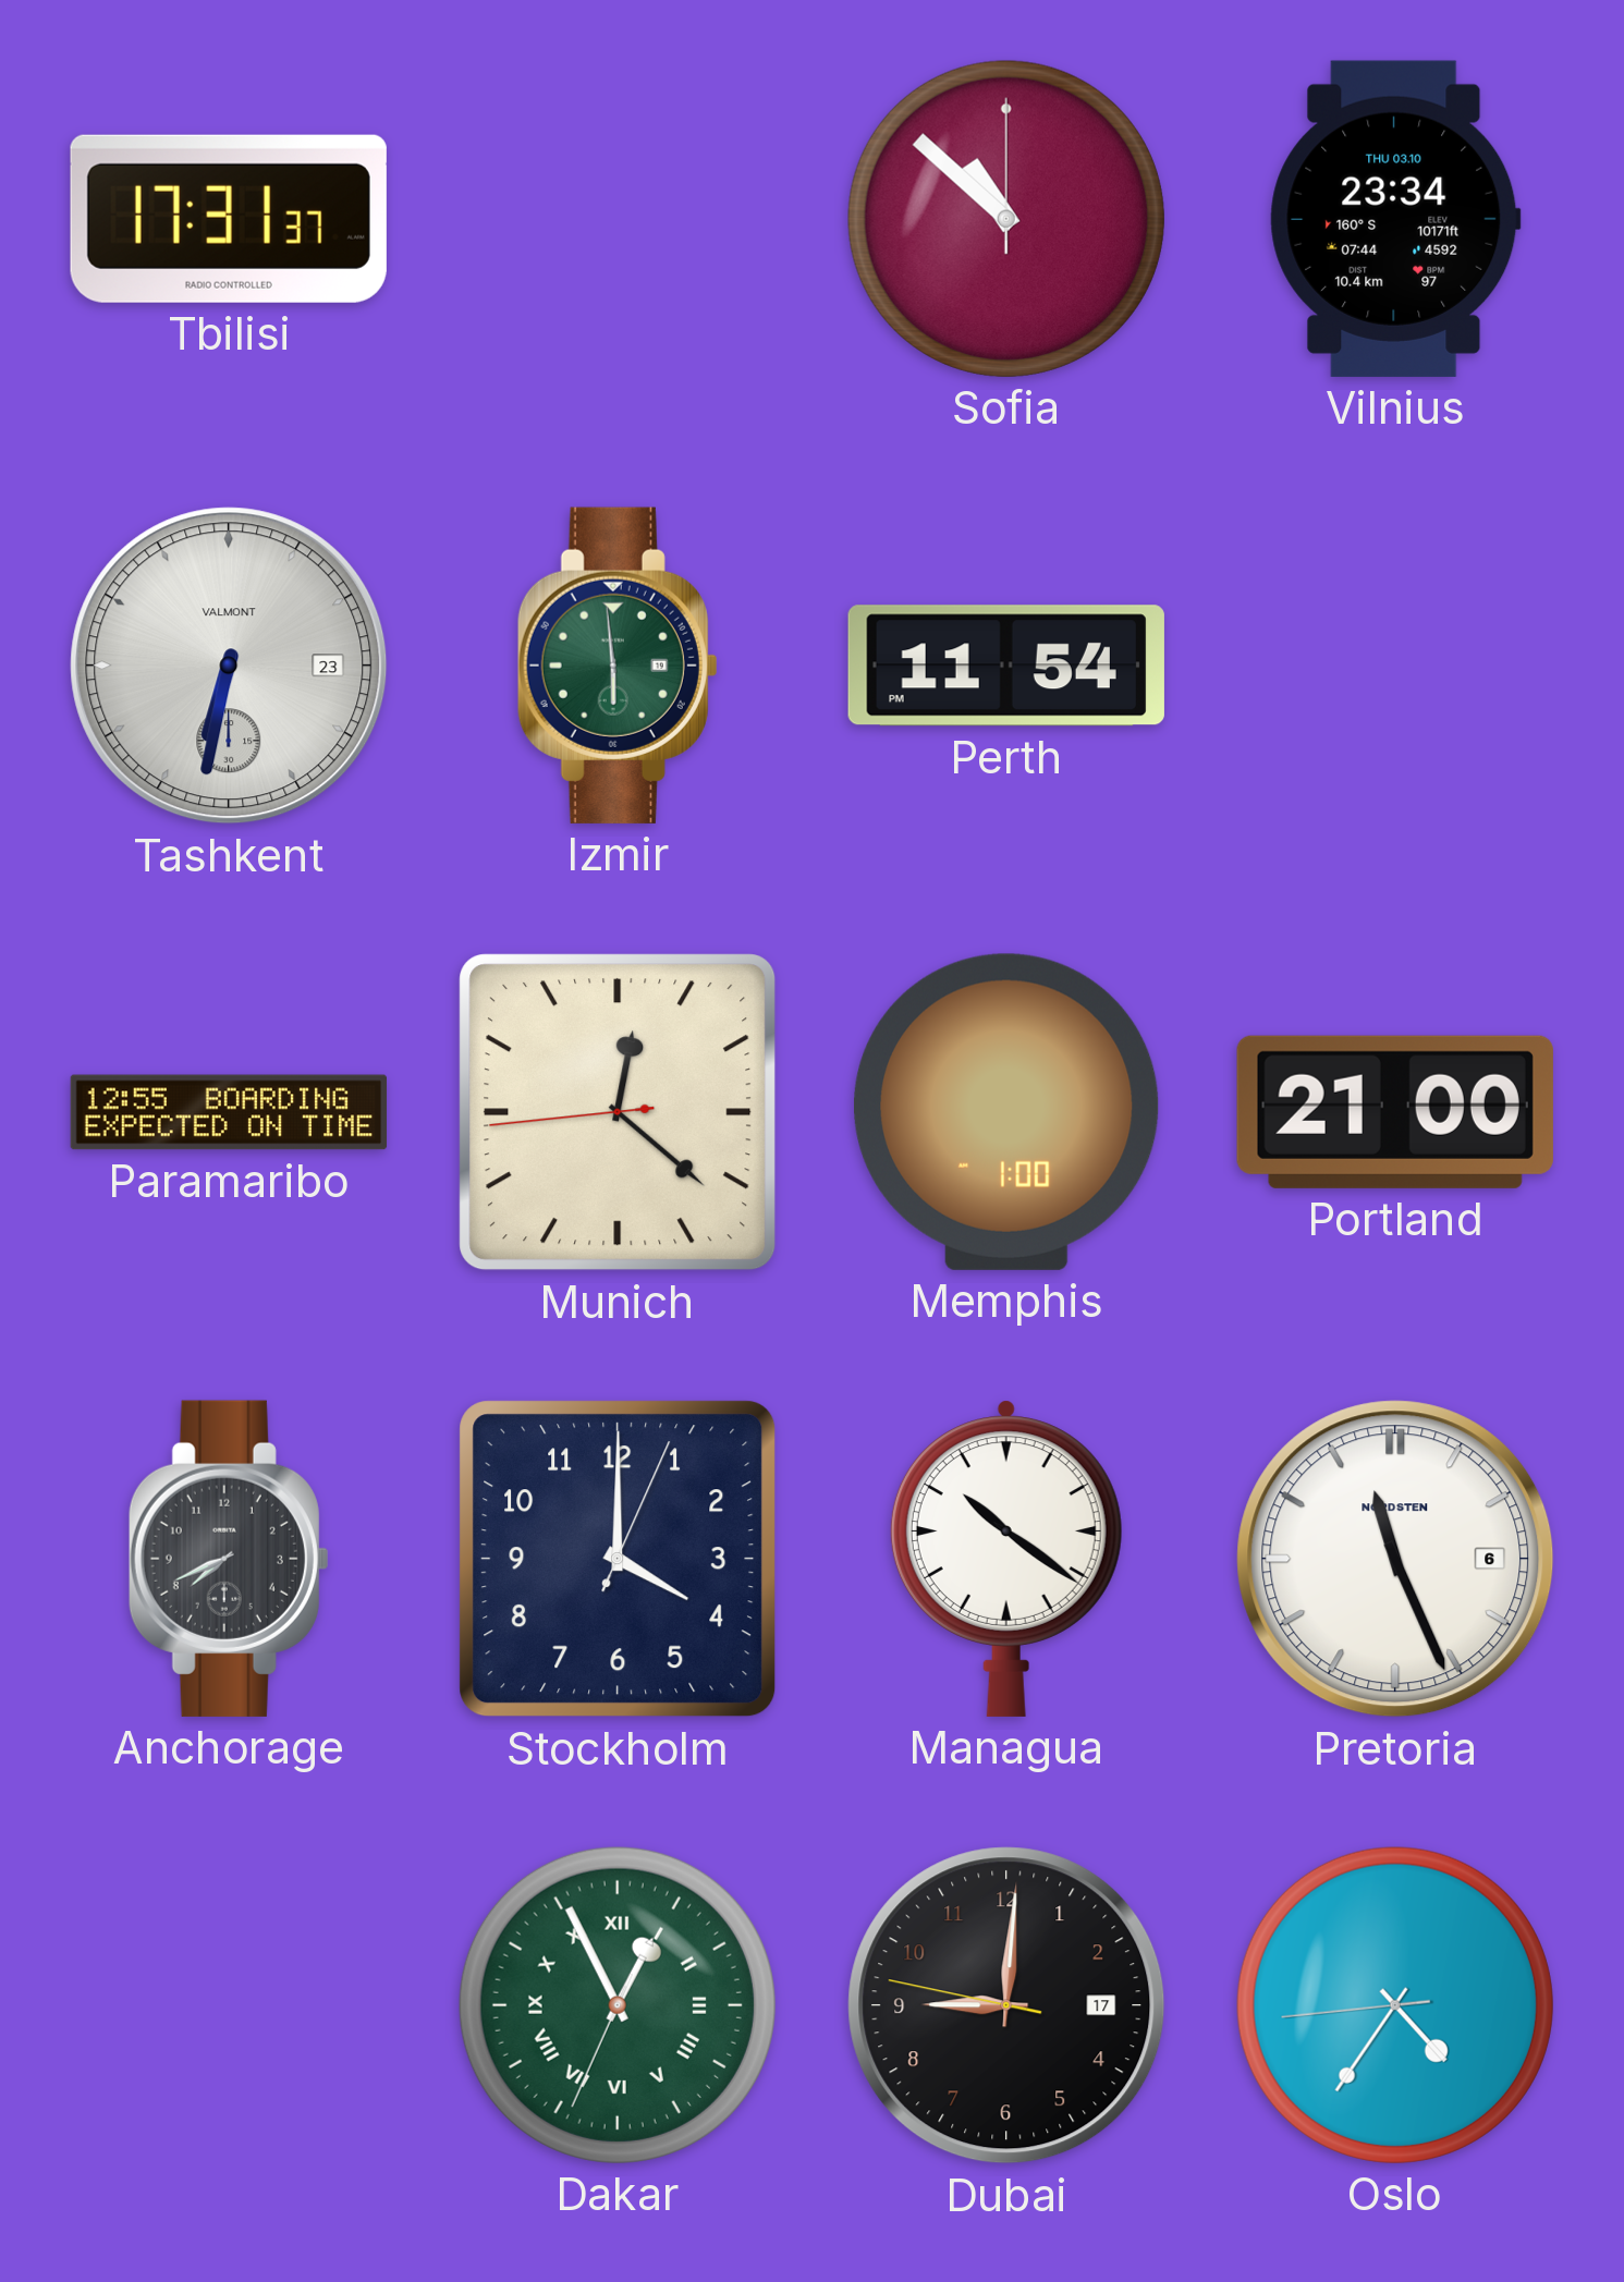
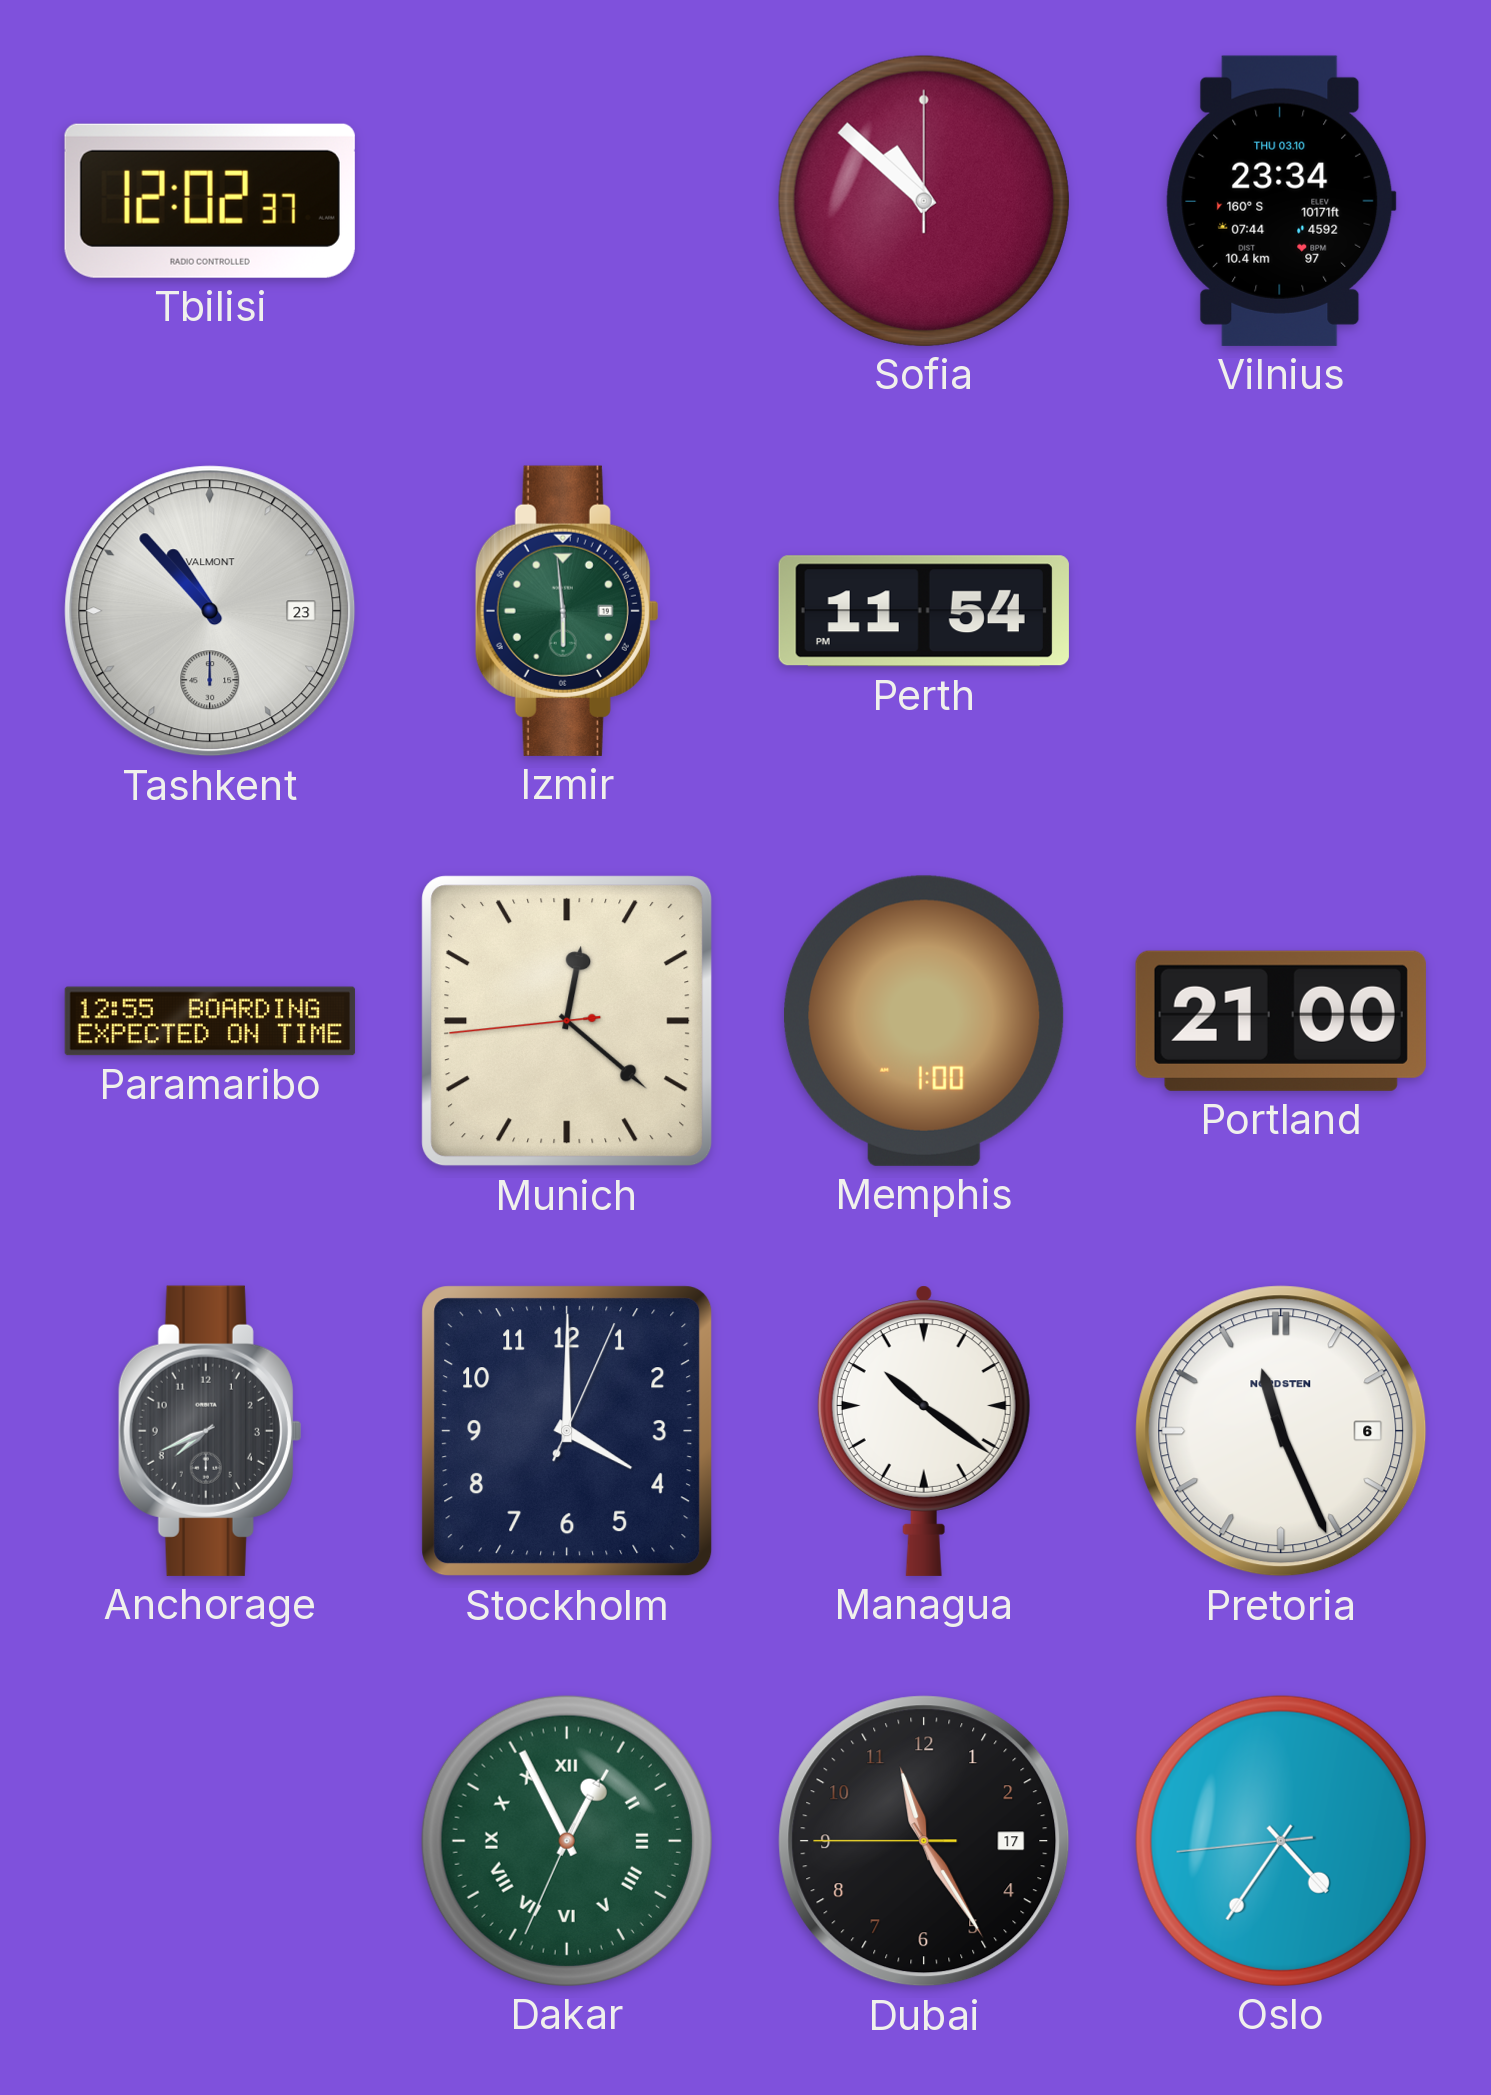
Tbilisi: 17:31 -> 12:02
Tashkent: 6:32 -> 10:53
Dubai: 9:00 -> 11:24
